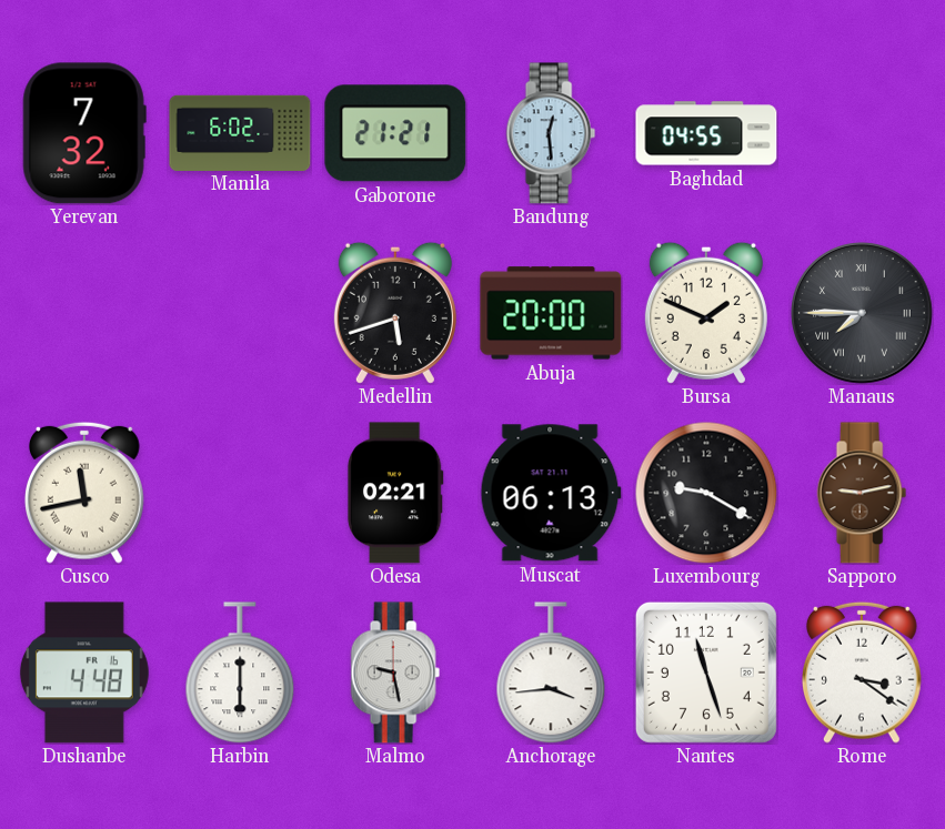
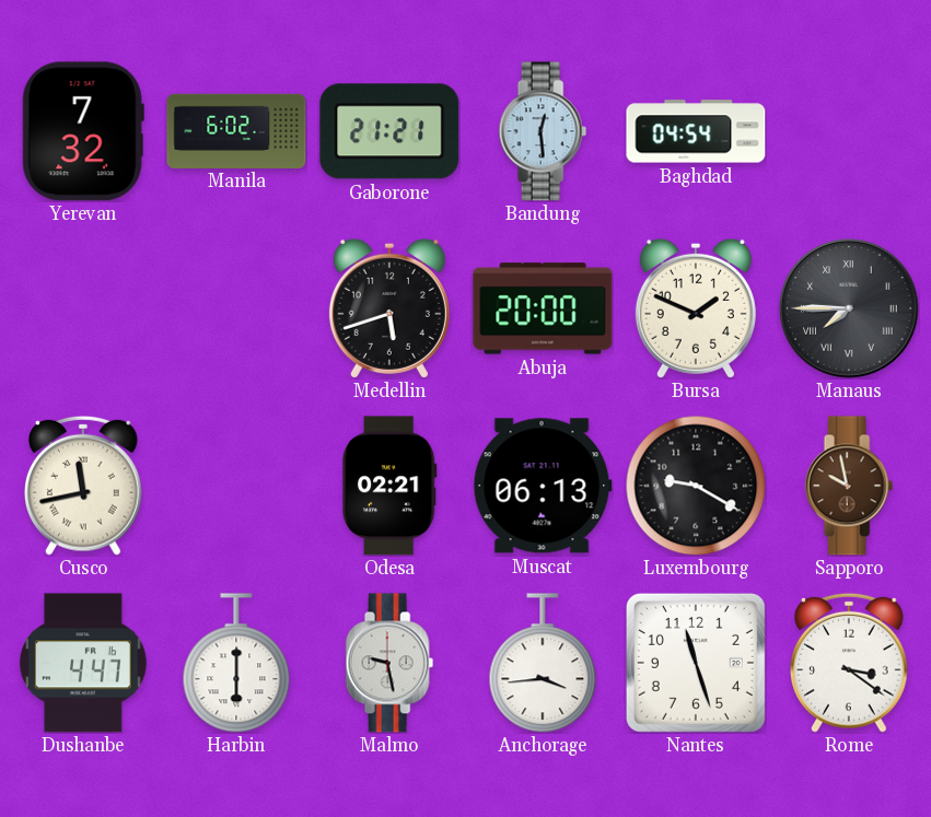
Baghdad: 04:55 -> 04:54
Sapporo: 9:13 -> 9:58
Dushanbe: 4:48 -> 4:47
